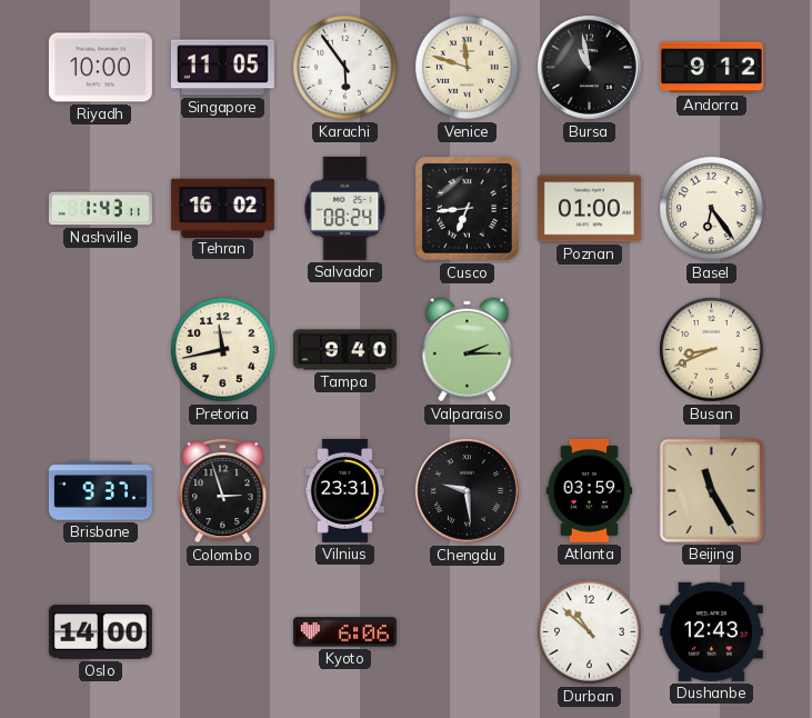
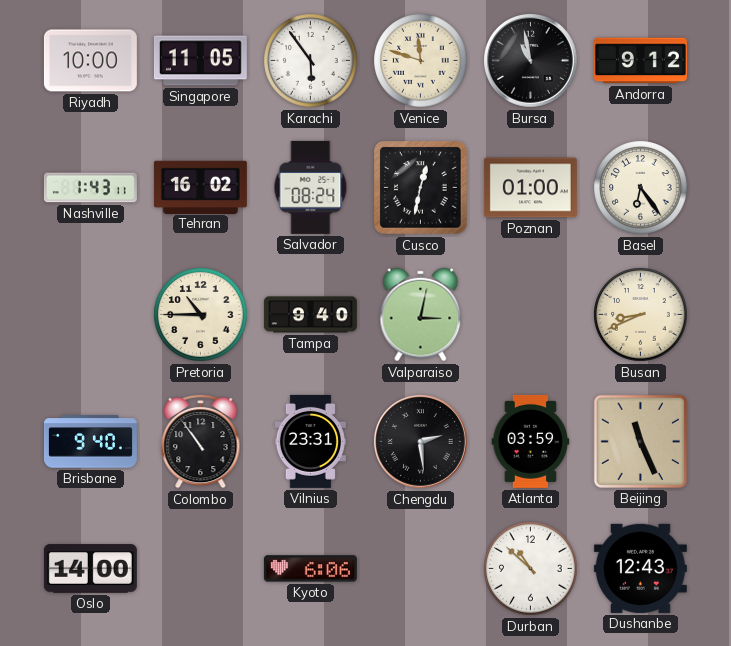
Cusco: 6:44 -> 12:32
Pretoria: 11:43 -> 10:45
Valparaiso: 2:15 -> 3:02
Brisbane: 9:37 -> 9:40
Colombo: 2:57 -> 10:54
Chengdu: 9:29 -> 2:29
Beijing: 11:25 -> 11:26
